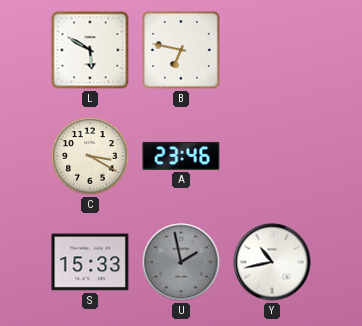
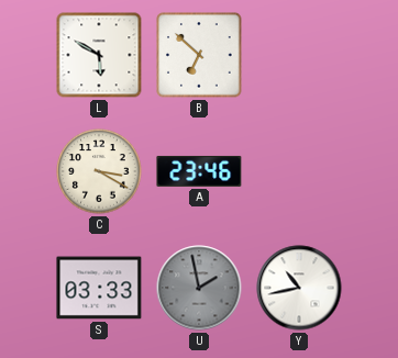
B: 6:47 -> 6:52
S: 15:33 -> 03:33
